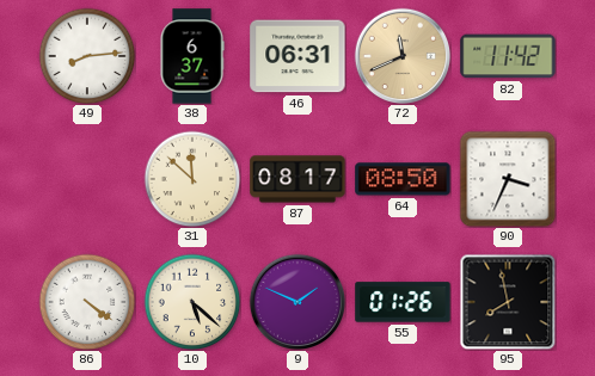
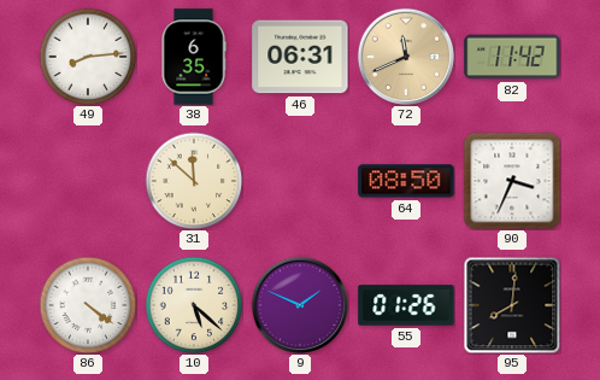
38: 6:37 -> 6:35
87: 08:17 -> none
95: 7:58 -> 8:01
